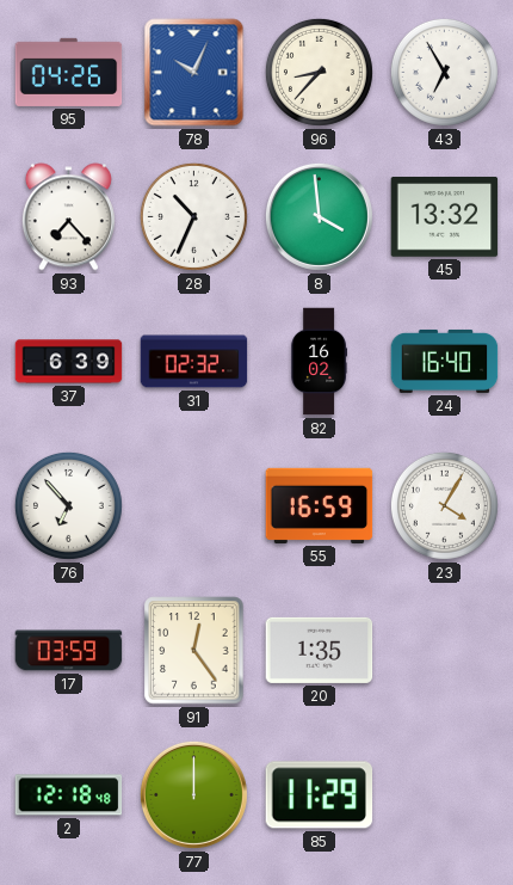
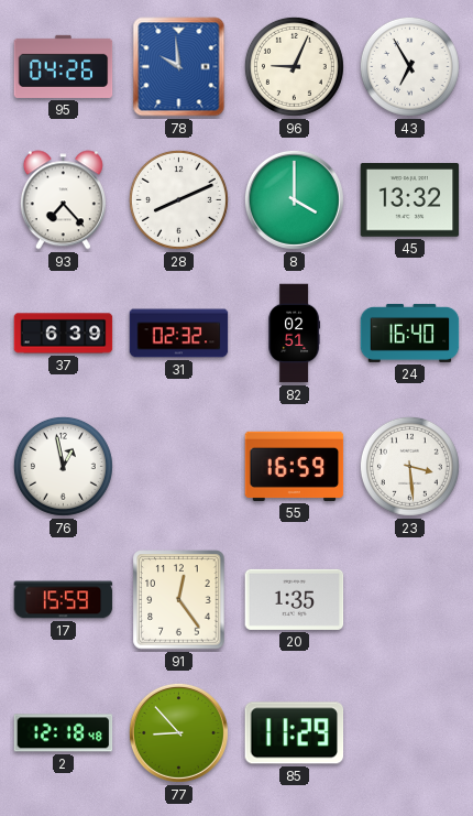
78: 10:04 -> 9:59
96: 8:37 -> 9:04
28: 10:34 -> 8:11
8: 3:59 -> 4:00
82: 16:02 -> 02:51
76: 6:53 -> 12:58
23: 4:05 -> 3:29
17: 03:59 -> 15:59
77: 12:00 -> 8:53
